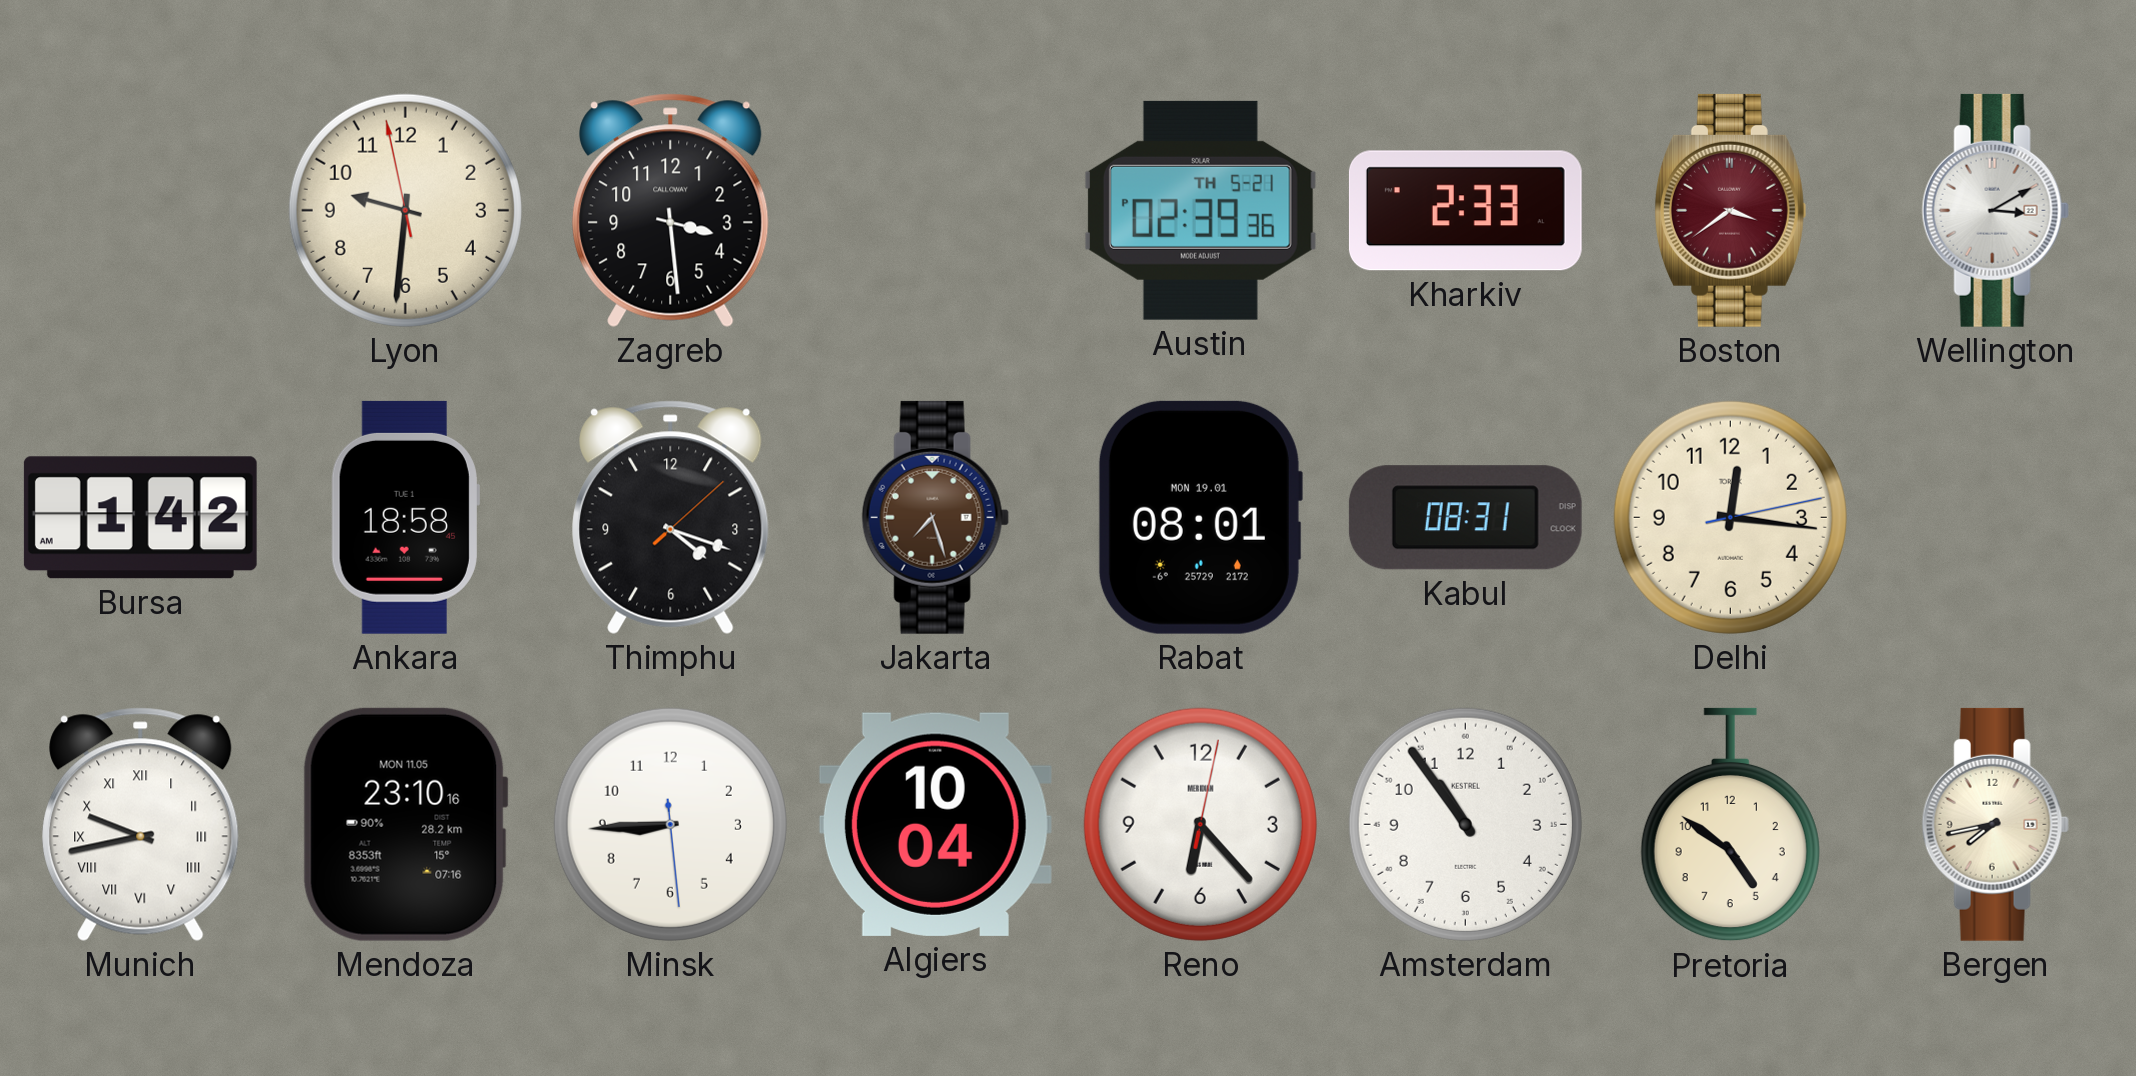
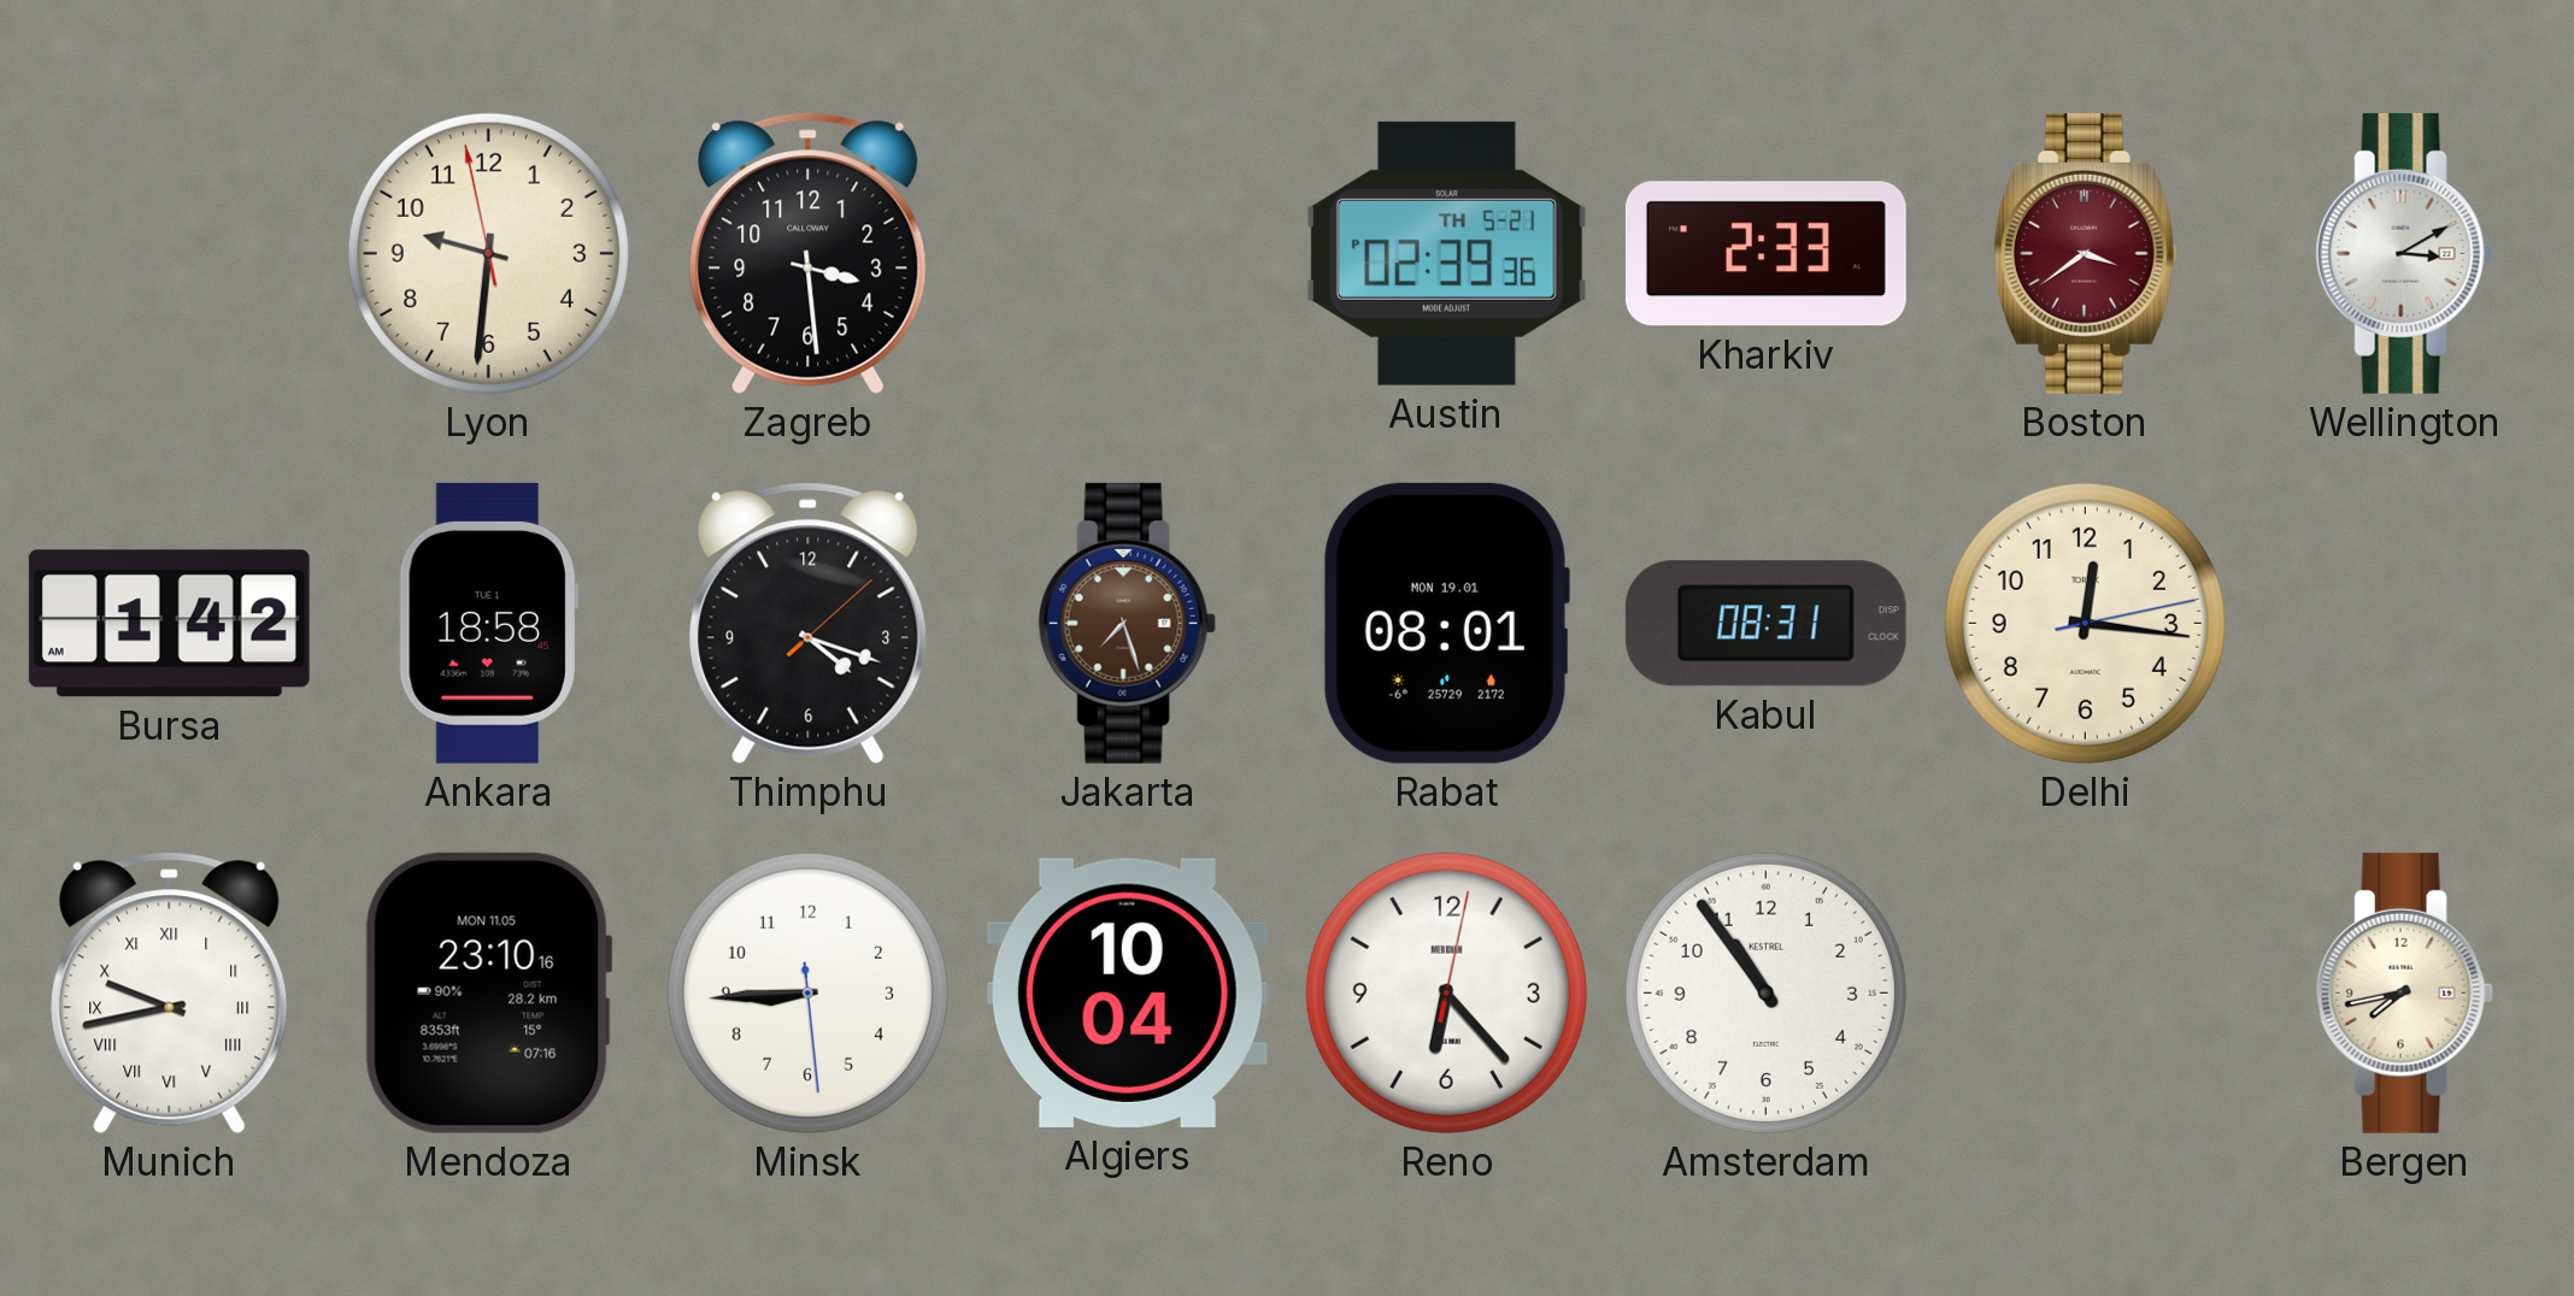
Pretoria: 4:51 -> none
